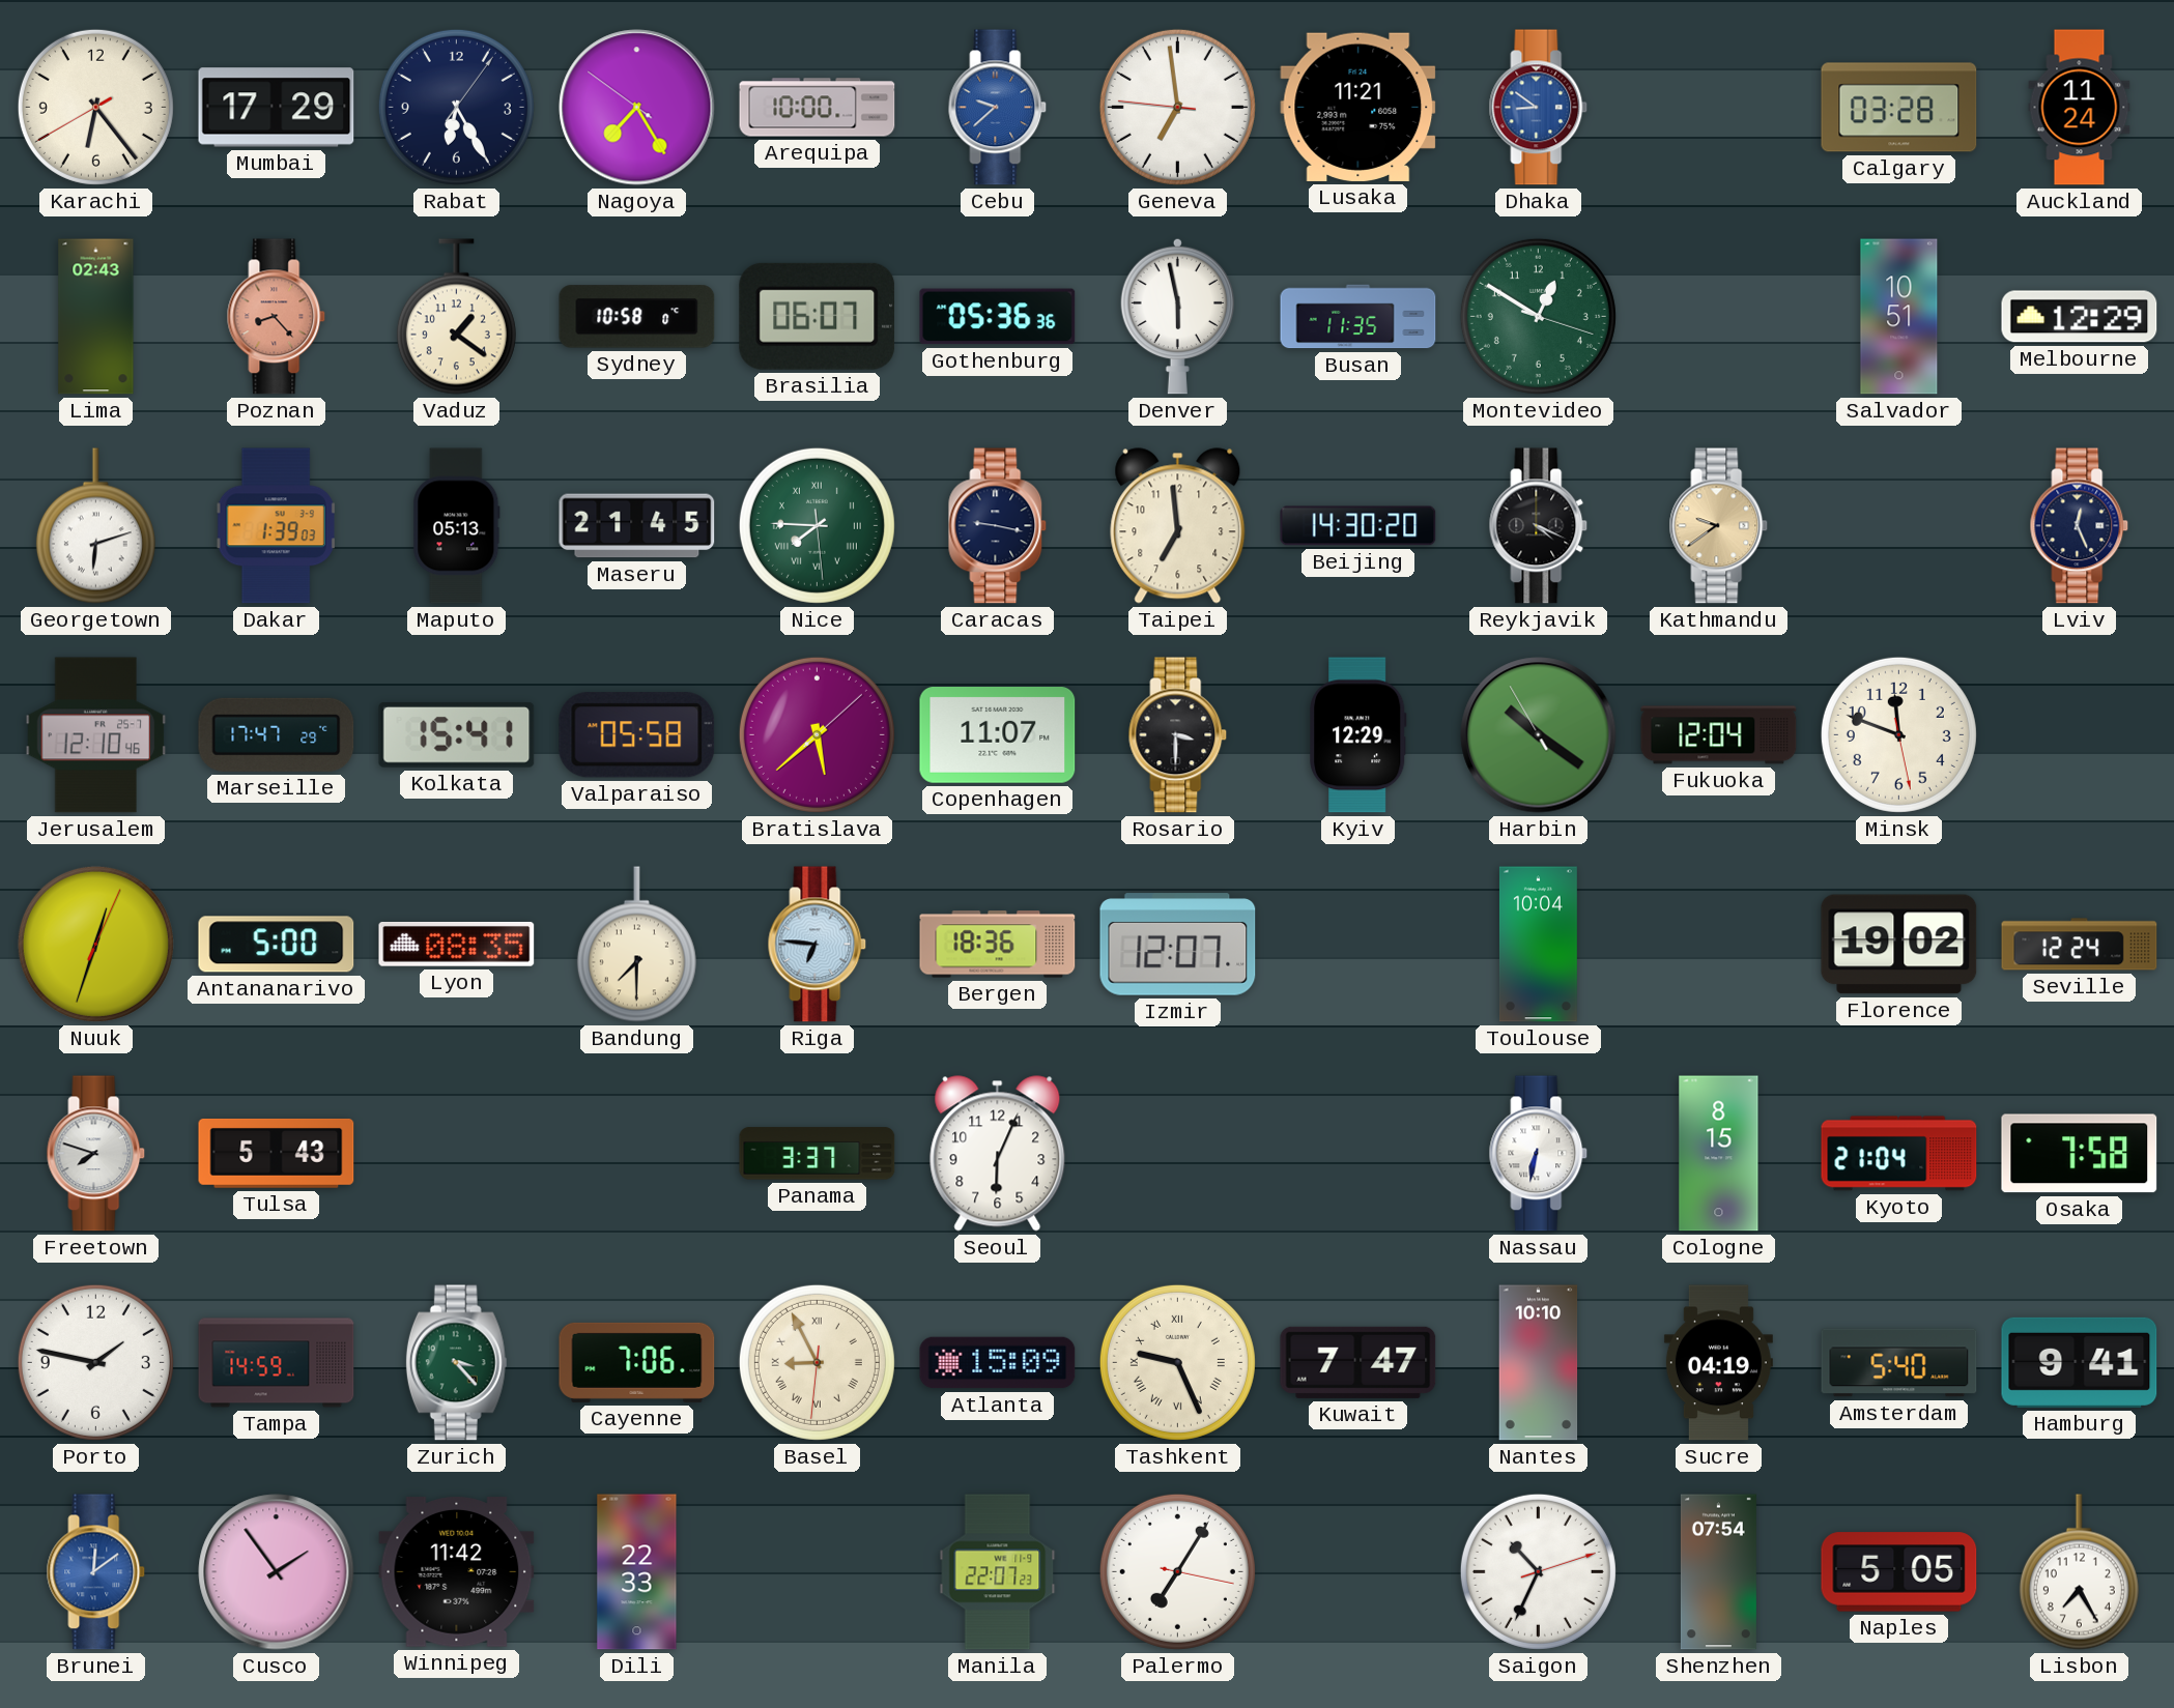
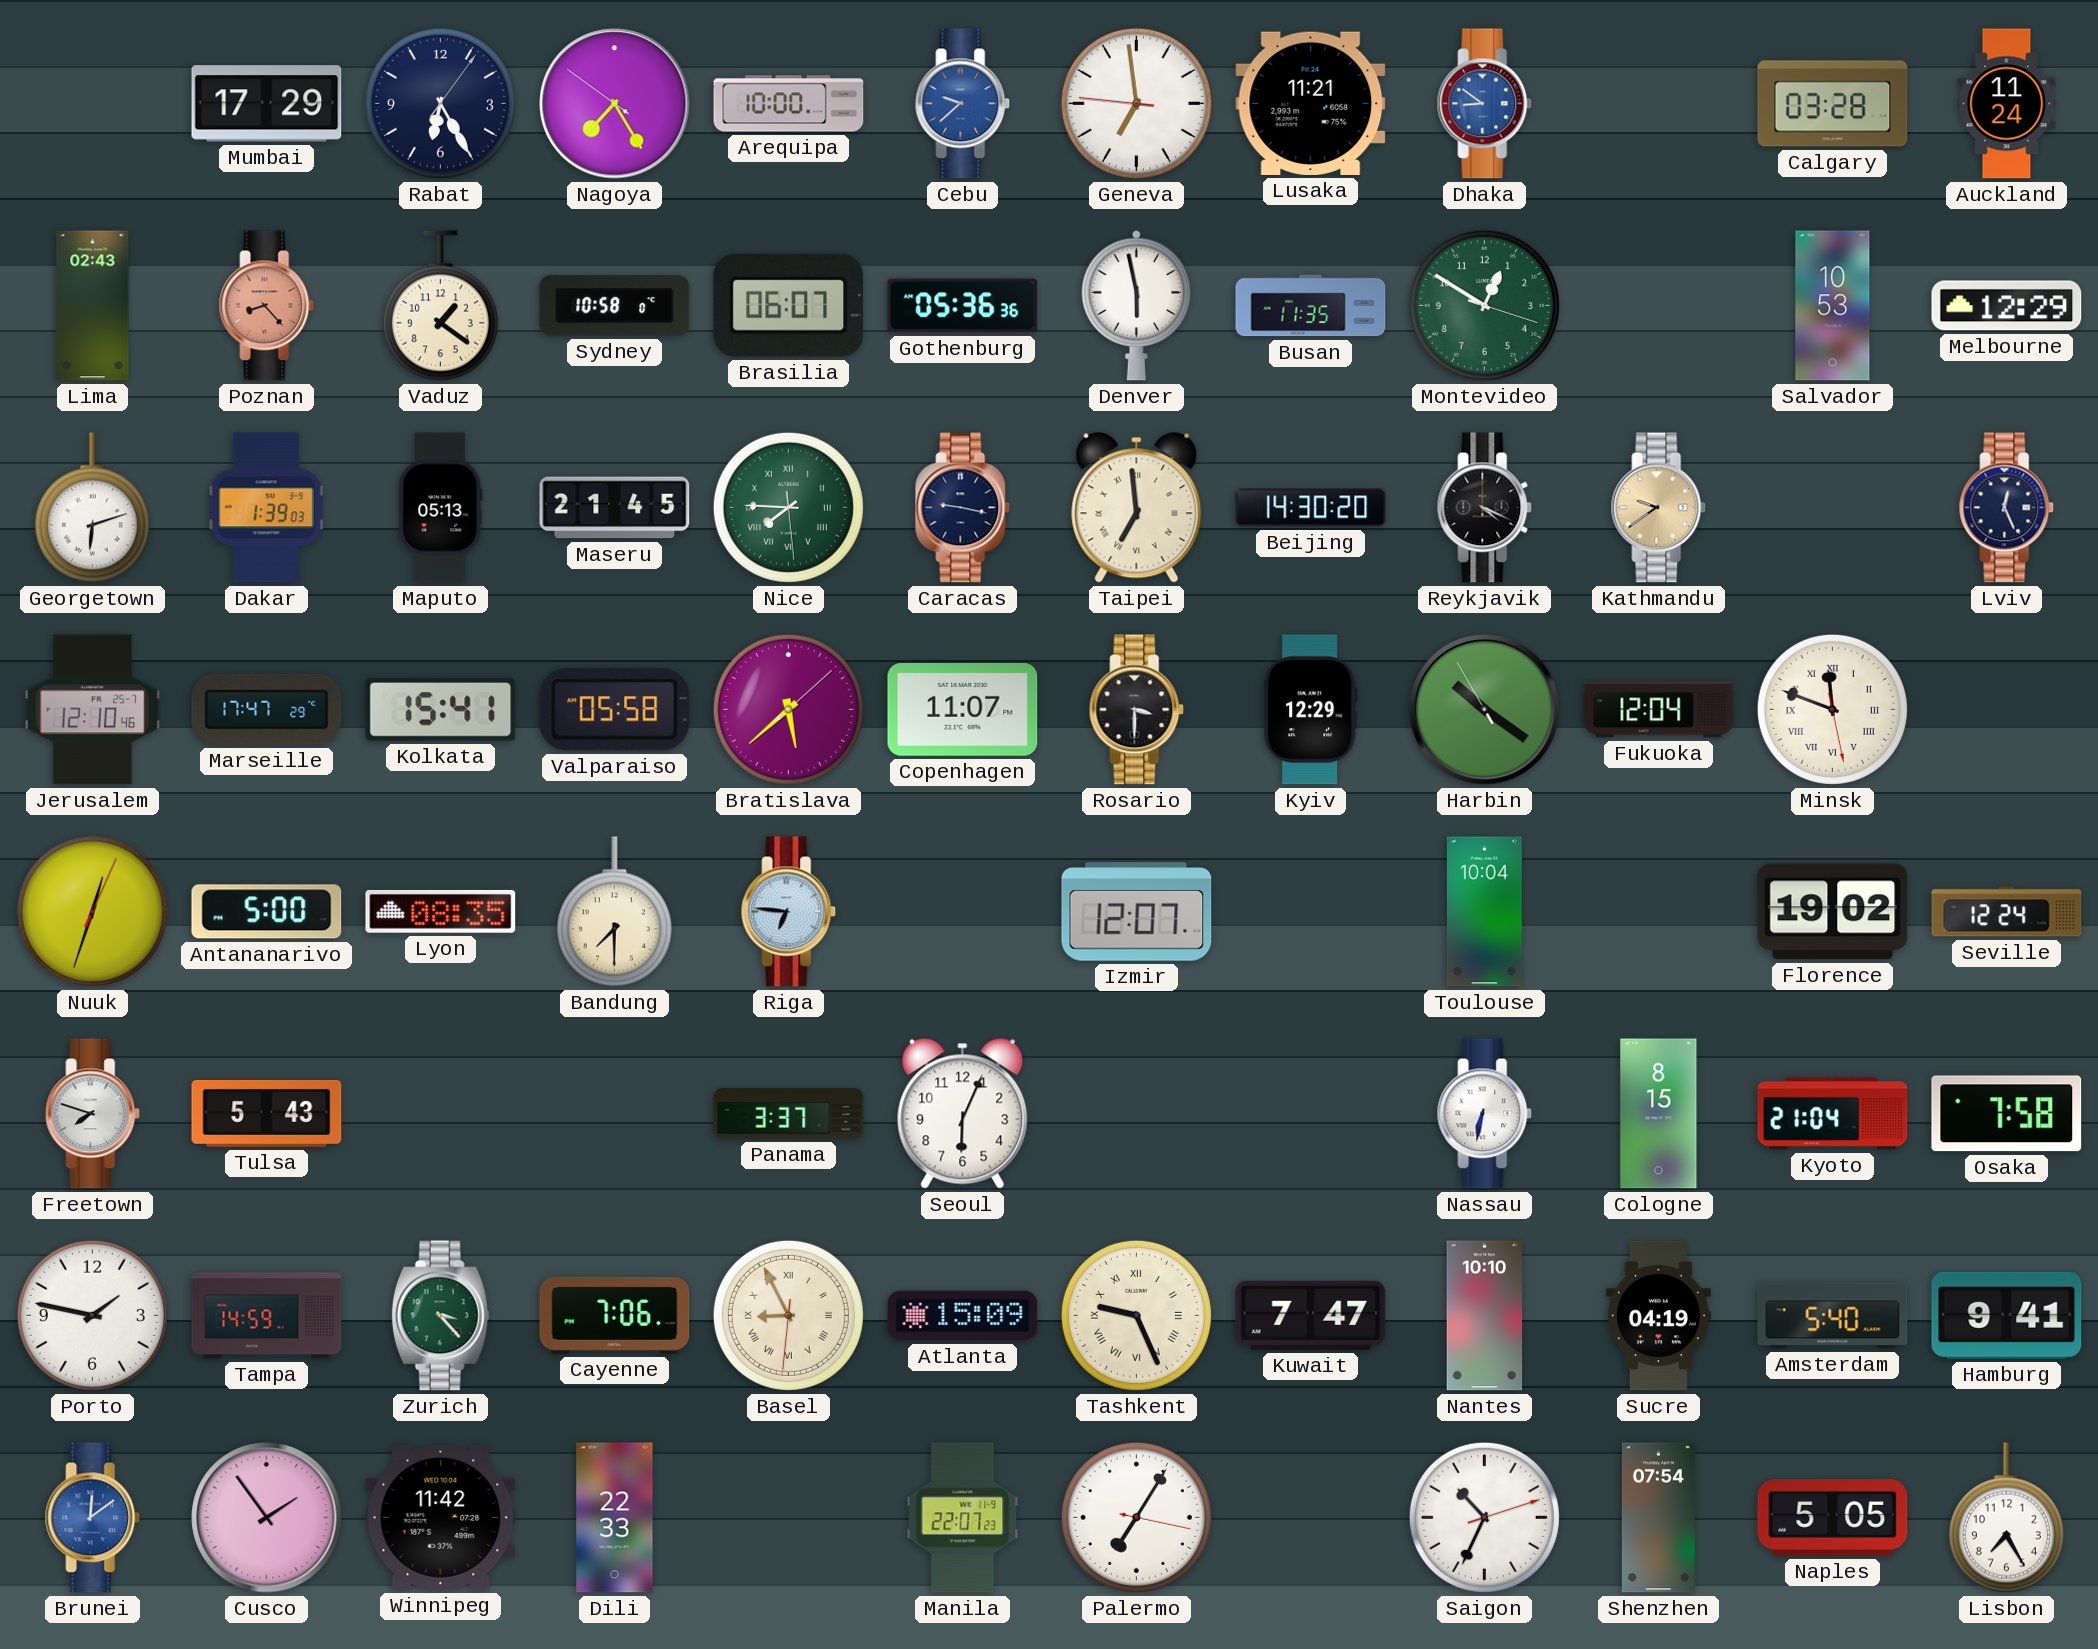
Karachi: 6:23 -> none
Salvador: 10:51 -> 10:53
Taipei numerals: Arabic -> Roman
Minsk numerals: Arabic -> Roman
Bergen: 18:36 -> none
